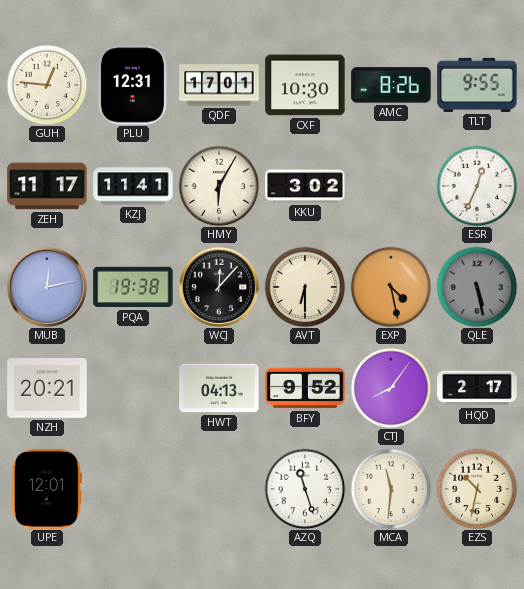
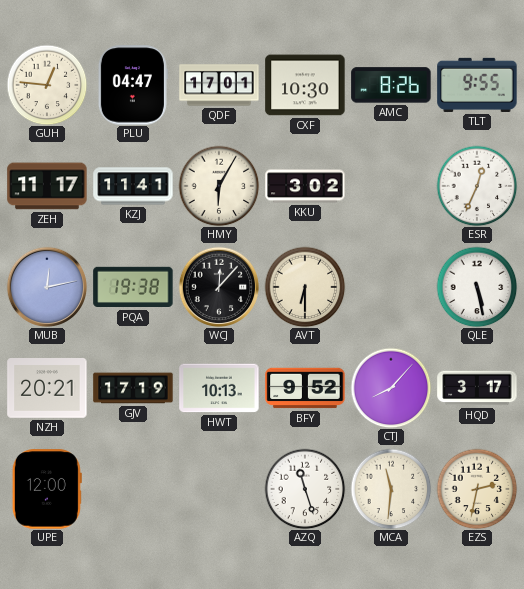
PLU: 12:31 -> 04:47
EXP: 4:28 -> none
QLE dial: grey -> white
GJV: none -> 17:19
HWT: 04:13 -> 10:13
CTJ: 8:06 -> 8:07
HQD: 2:17 -> 3:17
UPE: 12:01 -> 12:00
EZS: 10:32 -> 2:32
